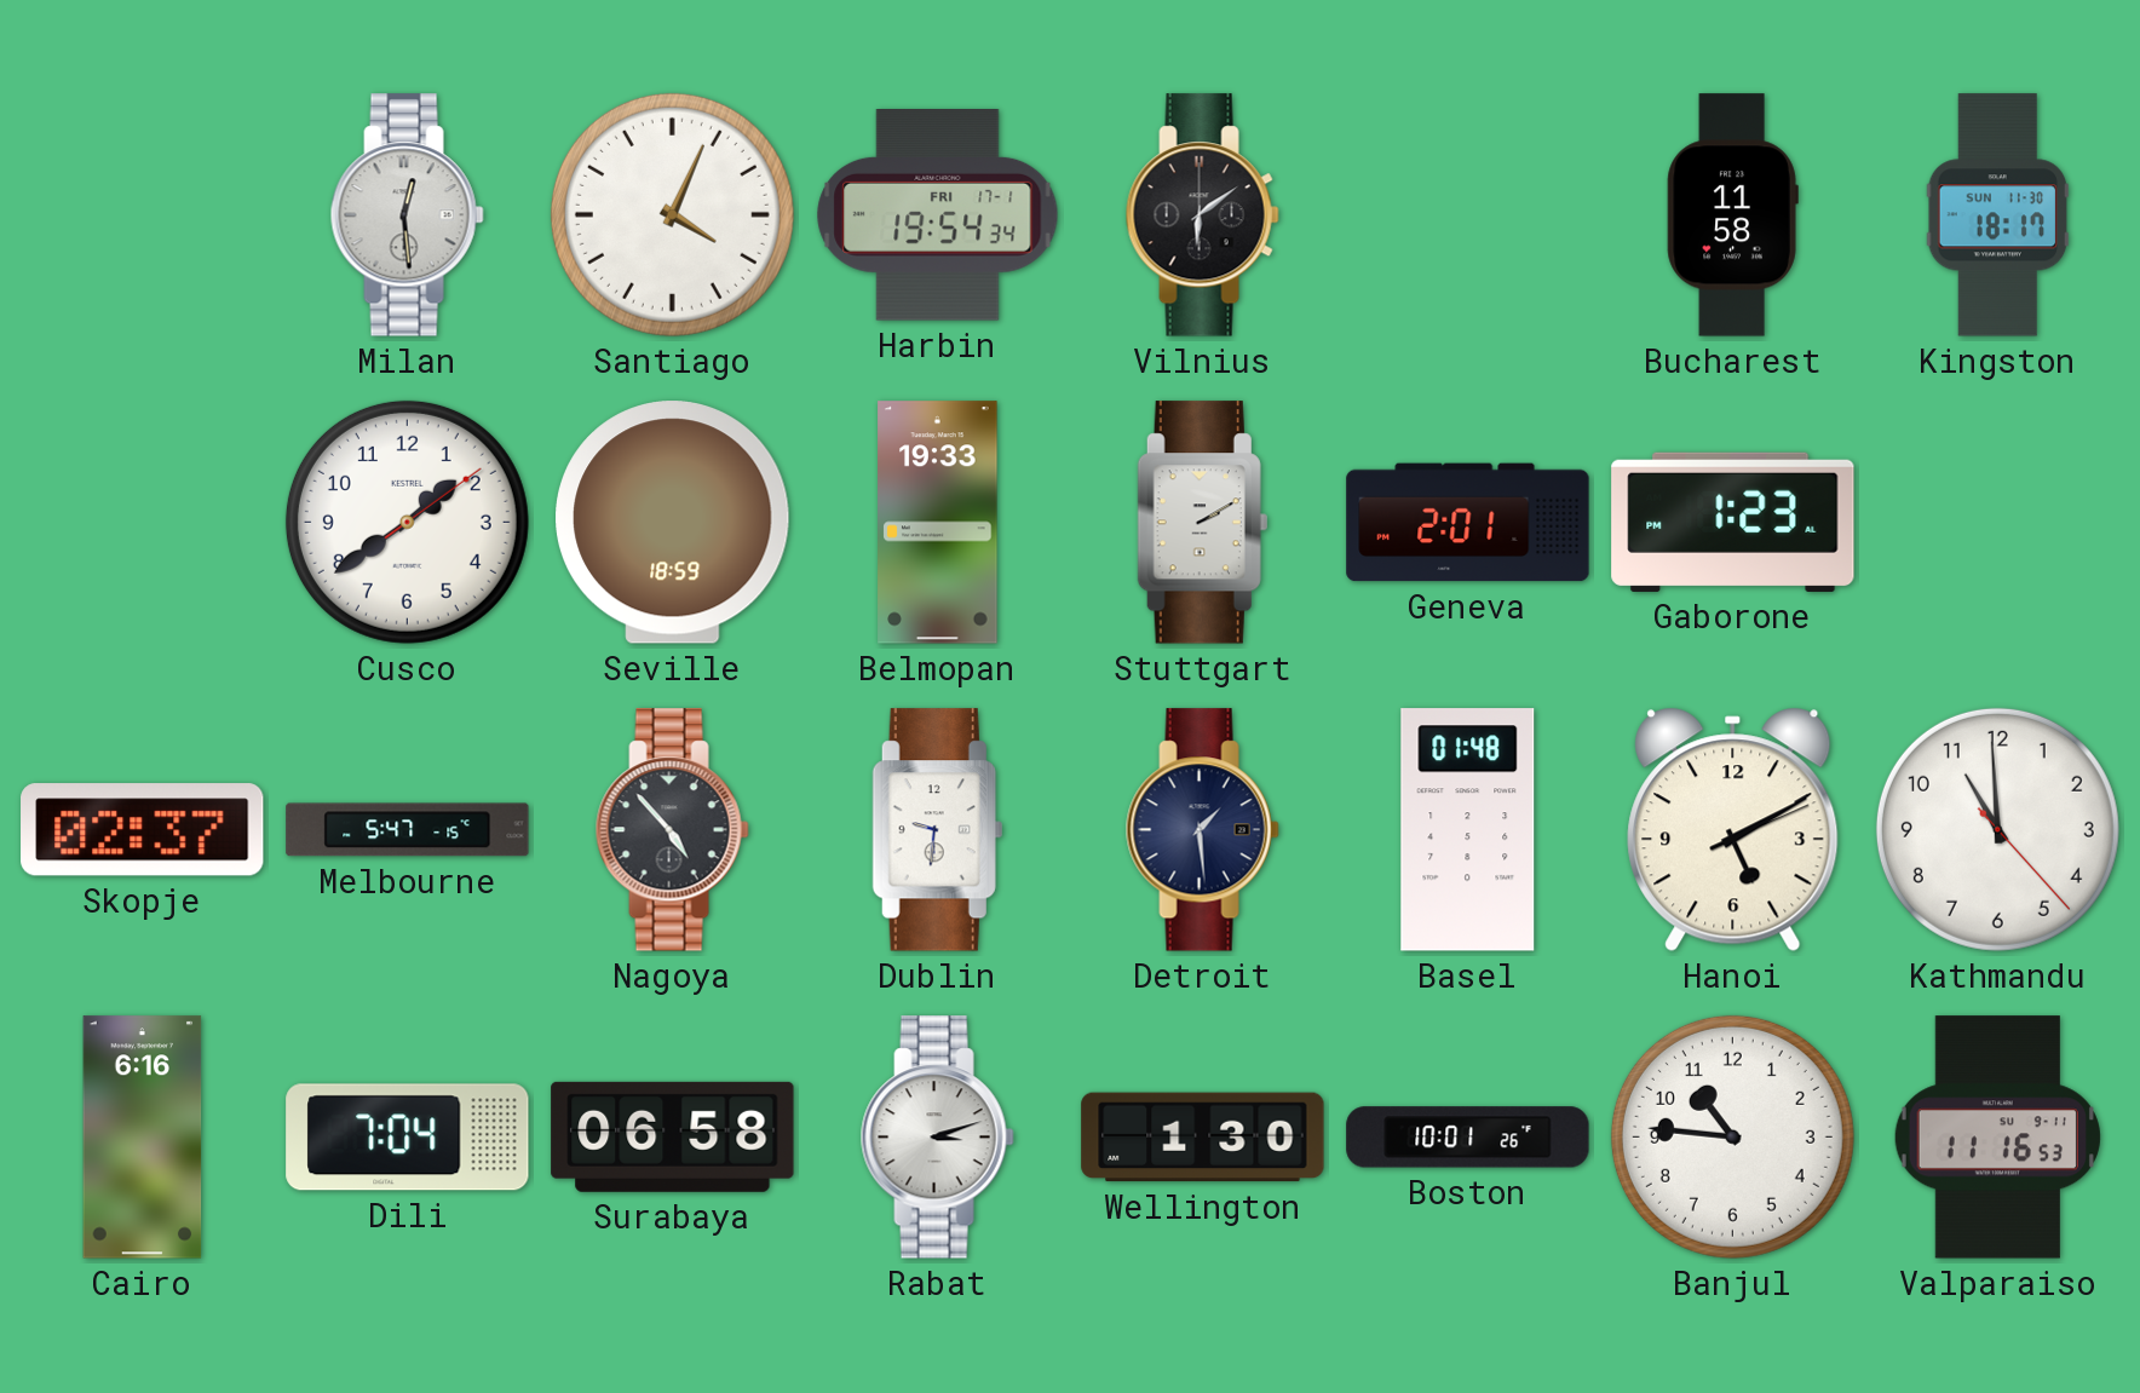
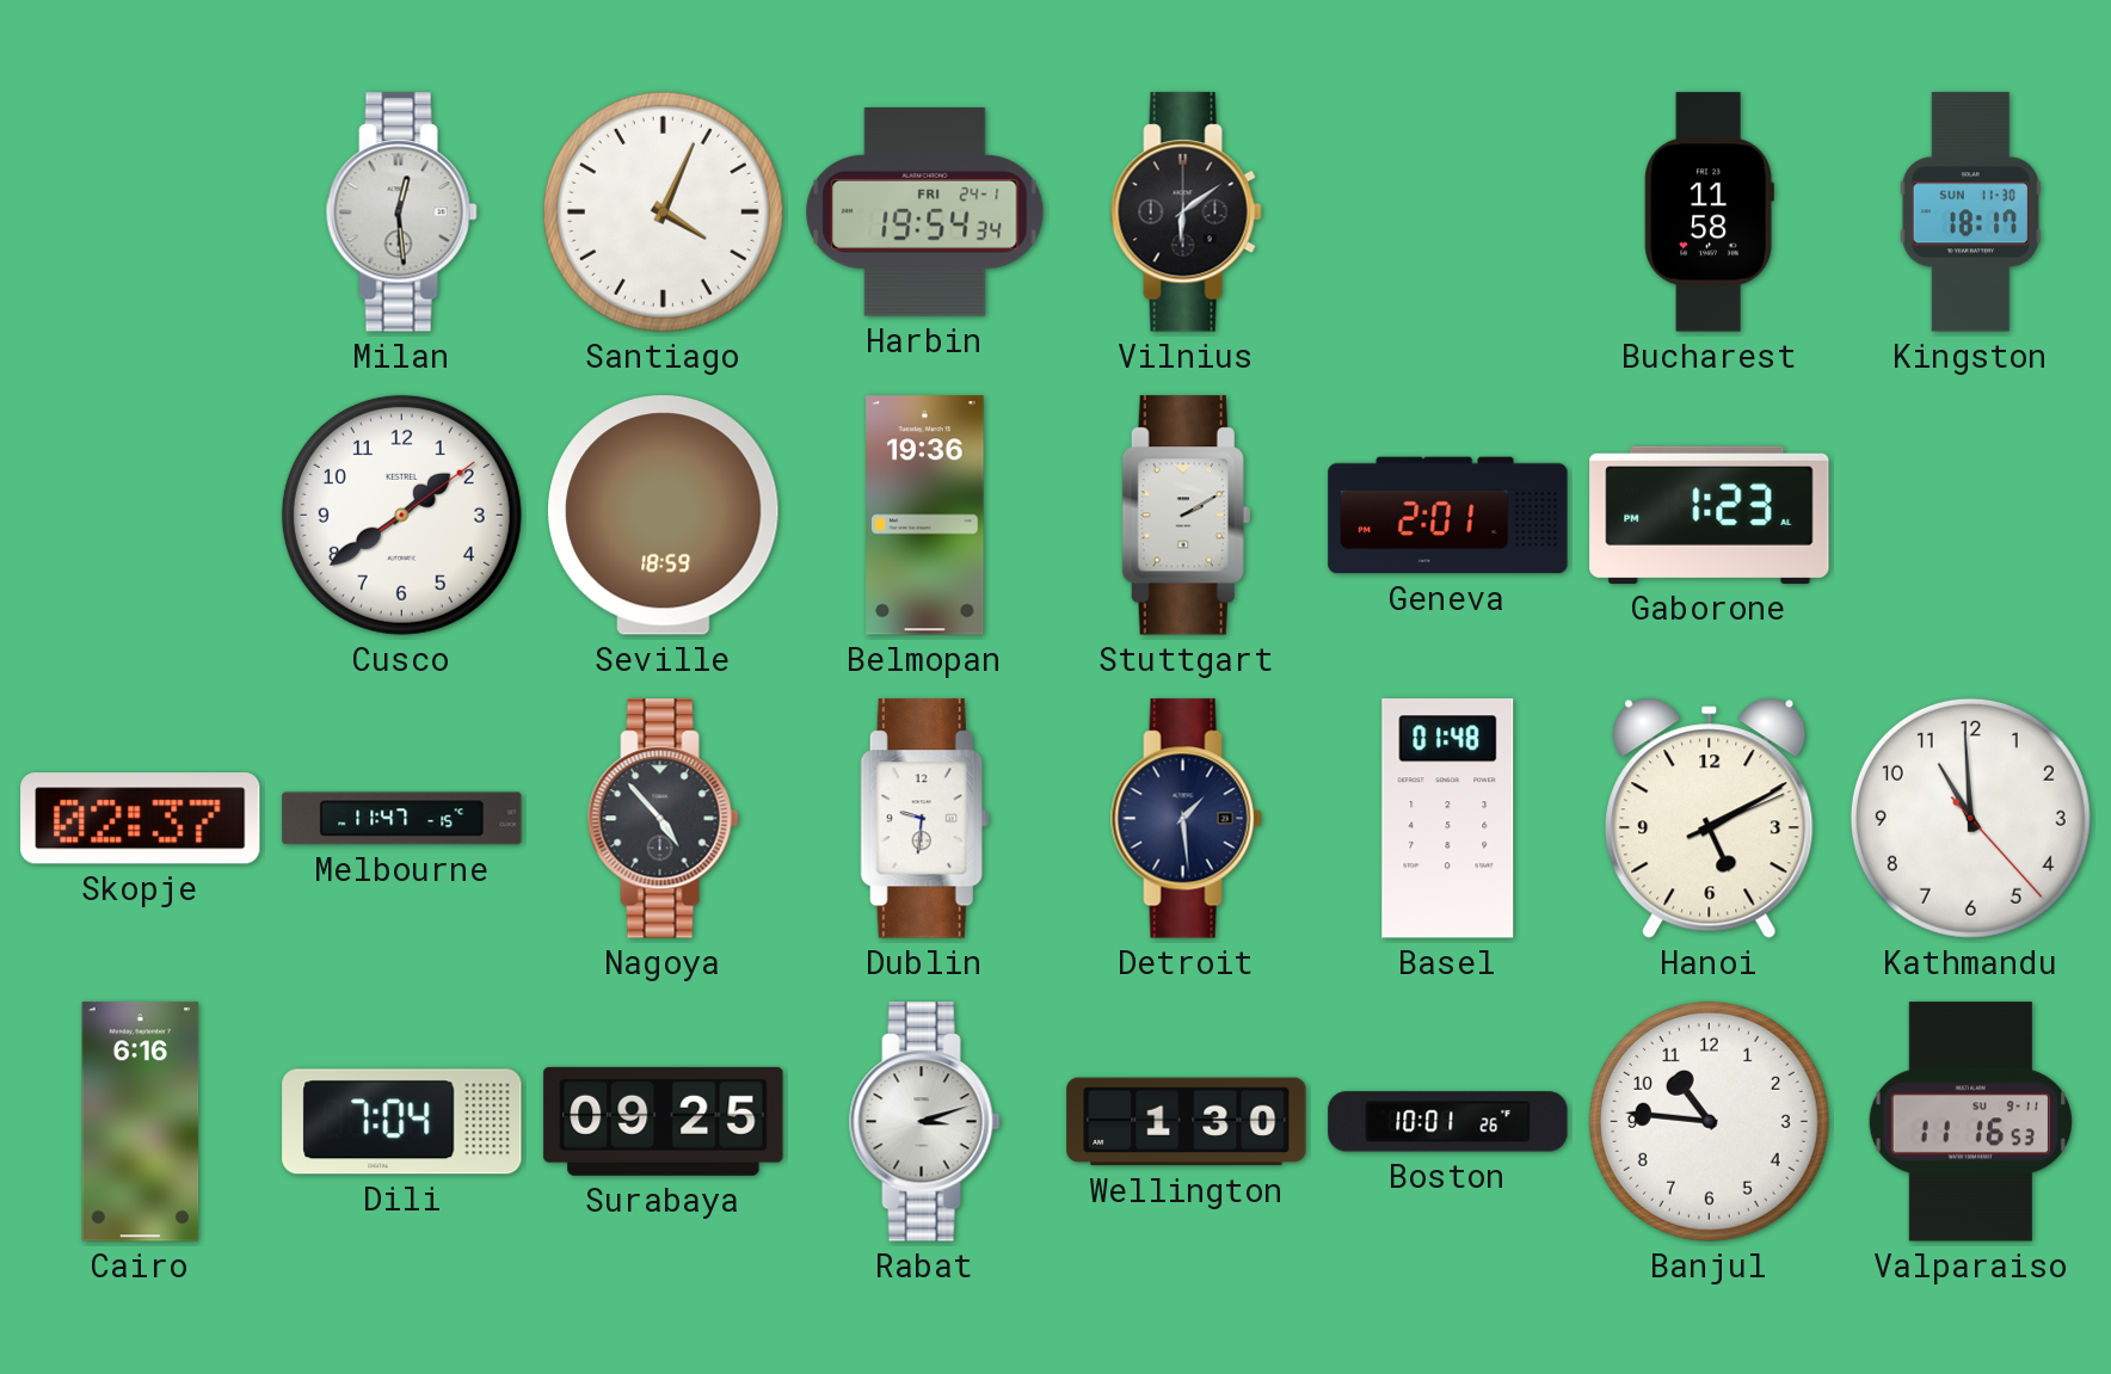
Harbin date: FRI 17-1 -> FRI 24-1
Belmopan: 19:33 -> 19:36
Melbourne: 5:47 -> 11:47
Surabaya: 06:58 -> 09:25
